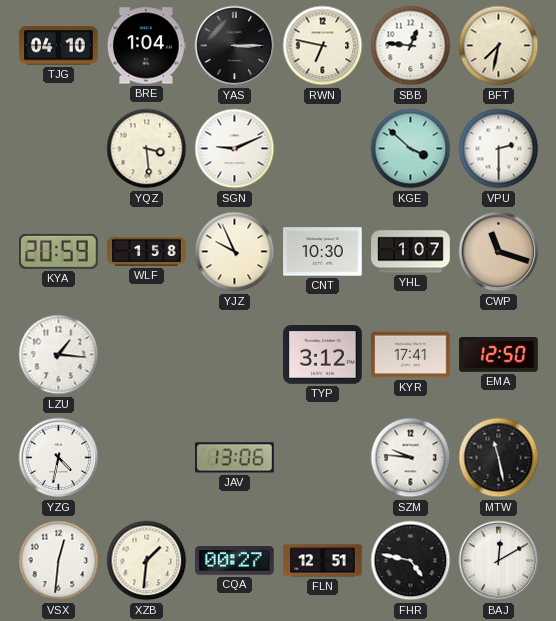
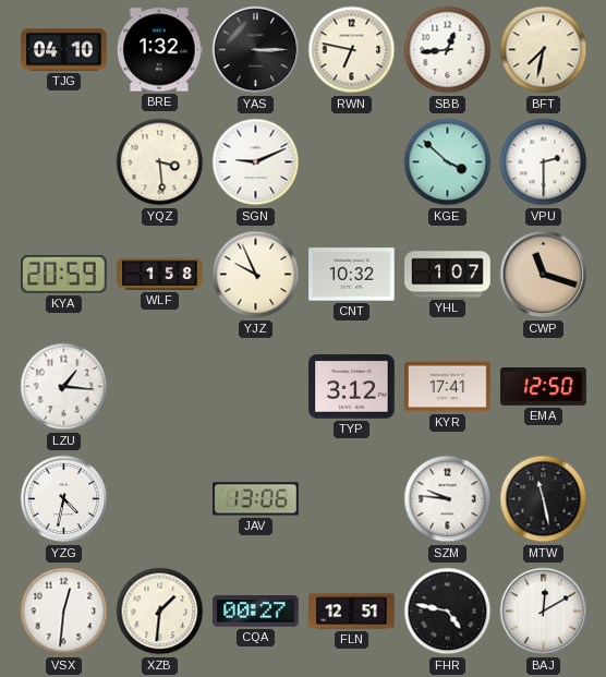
BRE: 1:04 -> 1:32
SBB: 12:46 -> 12:44
CNT: 10:30 -> 10:32
